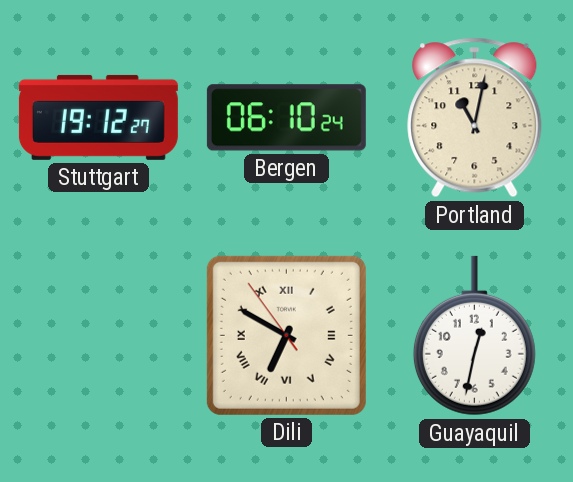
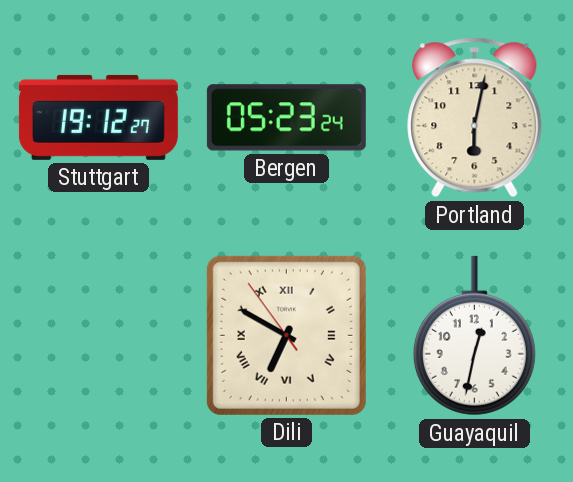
Bergen: 06:10 -> 05:23
Portland: 11:02 -> 6:02
